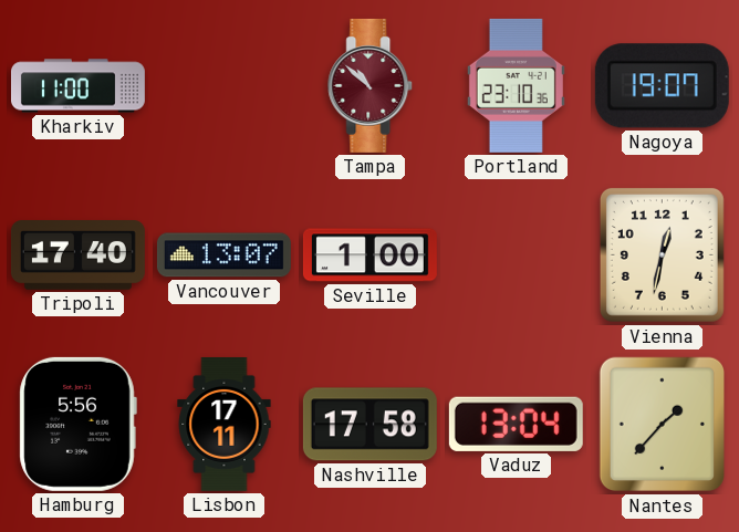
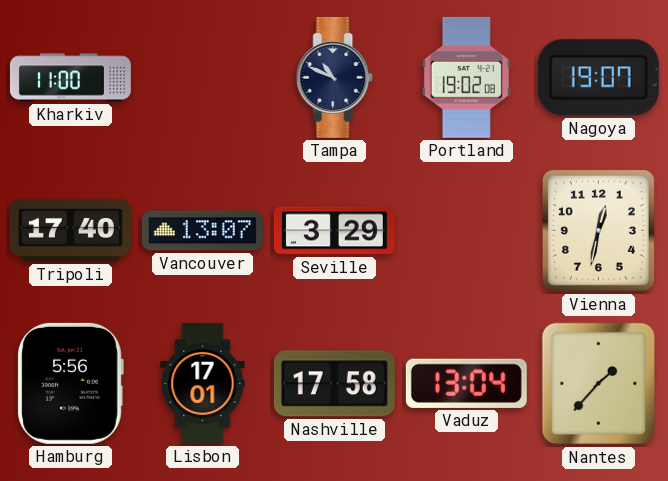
Tampa: 10:52 -> 10:49
Tampa dial: burgundy -> navy
Portland: 23:10 -> 19:02
Seville: 1:00 -> 3:29
Lisbon: 17:11 -> 17:01
